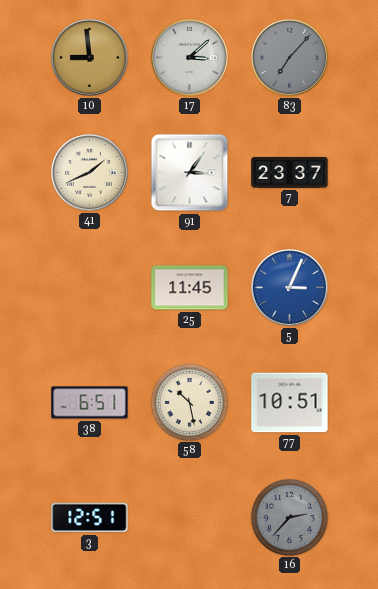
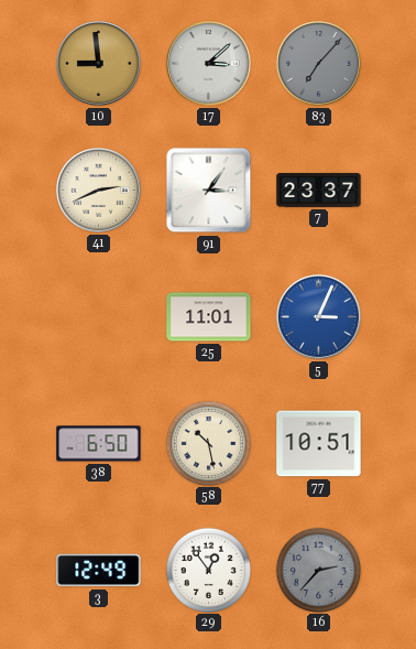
41: 1:41 -> 2:41
25: 11:45 -> 11:01
38: 6:51 -> 6:50
3: 12:51 -> 12:49
29: none -> 12:54
